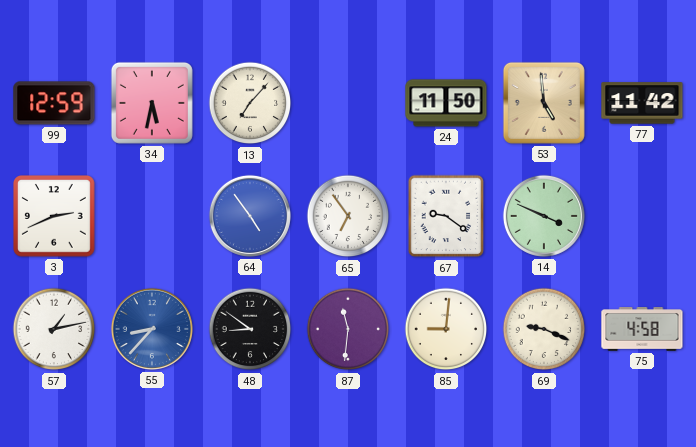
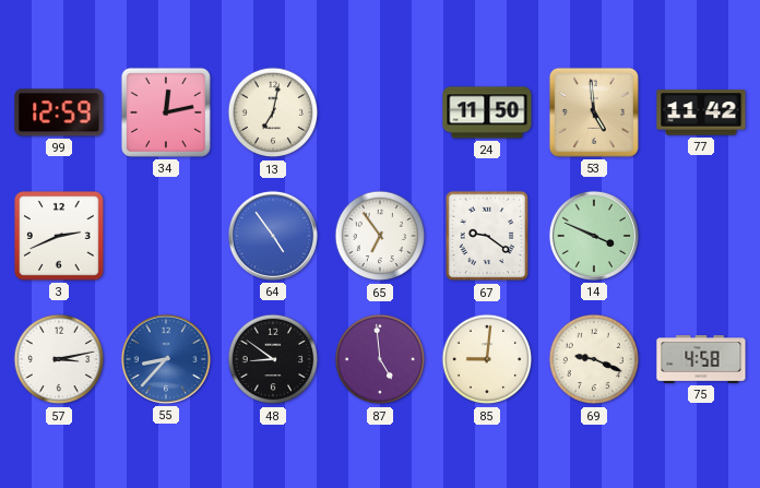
34: 5:32 -> 12:13
13: 7:07 -> 7:02
57: 1:13 -> 3:13
87: 11:31 -> 4:59
